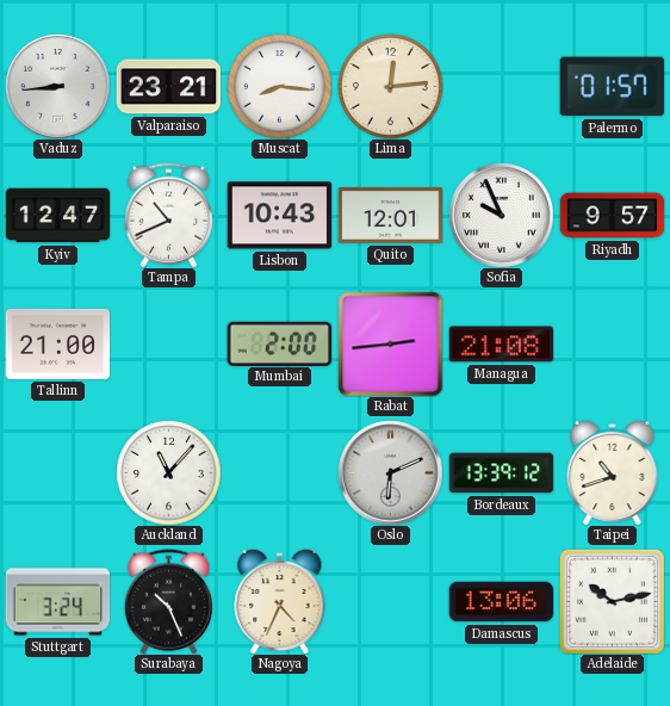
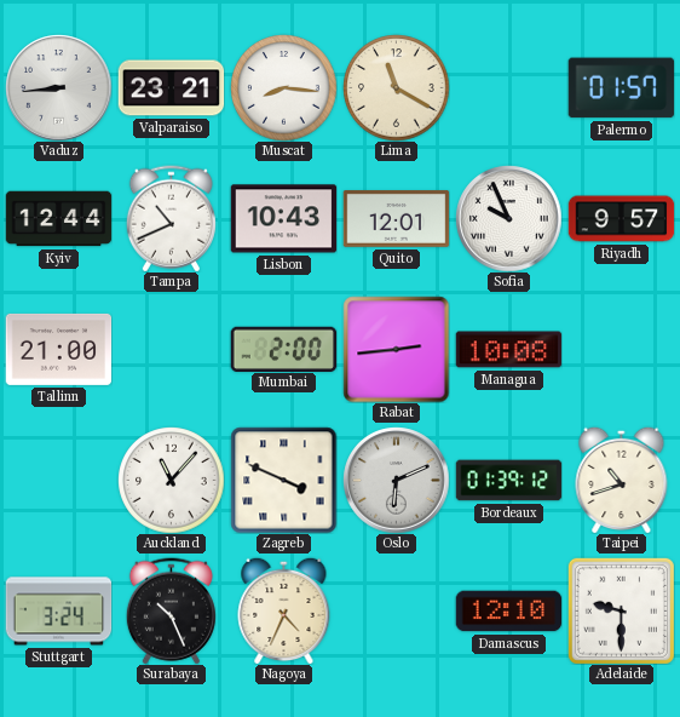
Lima: 12:14 -> 11:20
Kyiv: 12:47 -> 12:44
Managua: 21:08 -> 10:08
Zagreb: none -> 3:49
Bordeaux: 13:39 -> 01:39
Damascus: 13:06 -> 12:10
Adelaide: 10:13 -> 9:30
